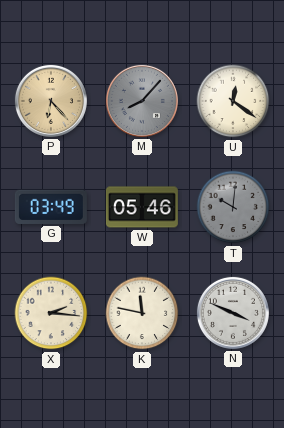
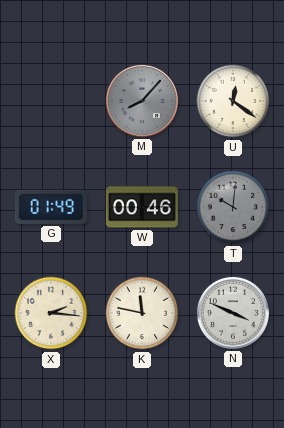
P: 6:23 -> none
G: 03:49 -> 01:49
W: 05:46 -> 00:46
